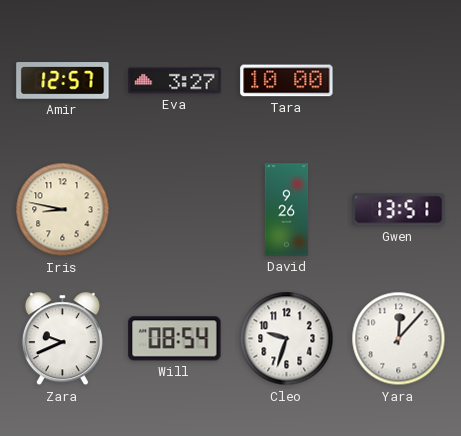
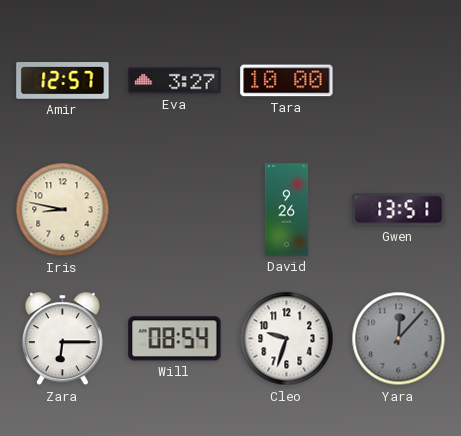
Zara: 9:41 -> 6:15
Yara dial: white -> grey
